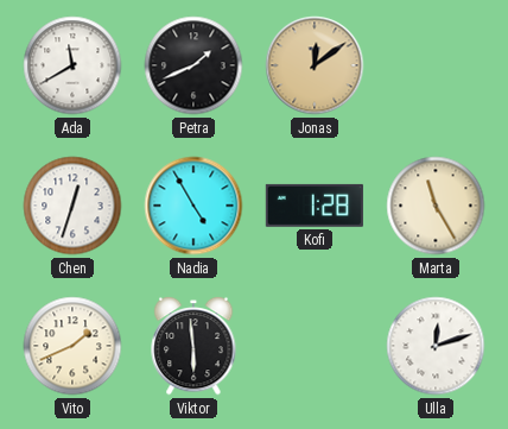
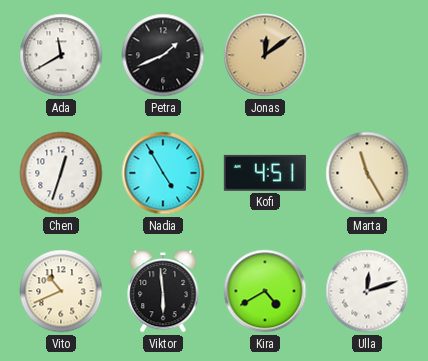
Kofi: 1:28 -> 4:51
Vito: 1:41 -> 10:41
Kira: none -> 4:40
